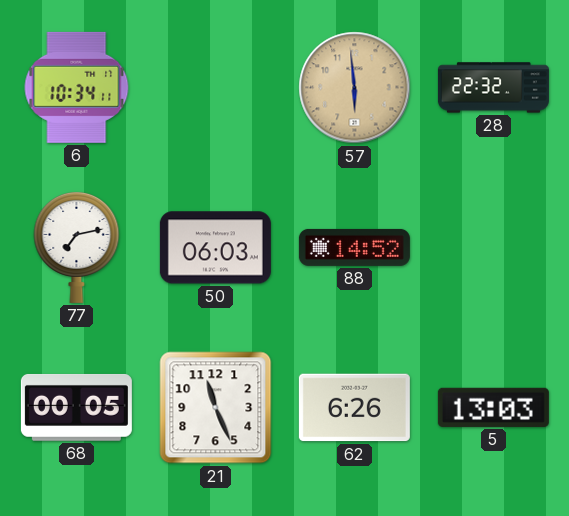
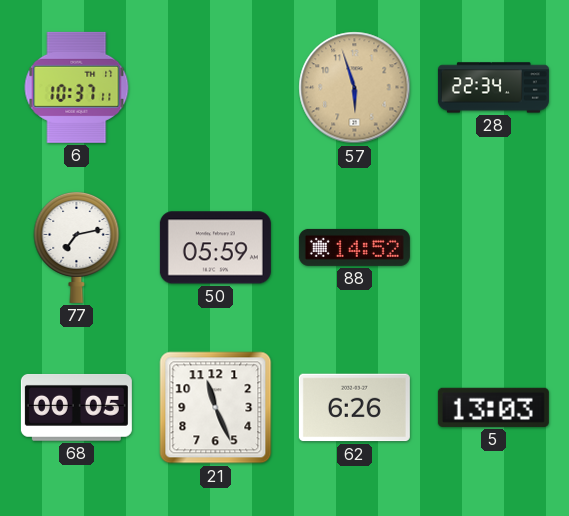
6: 10:34 -> 10:37
57: 5:59 -> 5:57
28: 22:32 -> 22:34
50: 06:03 -> 05:59
